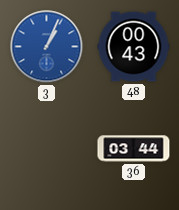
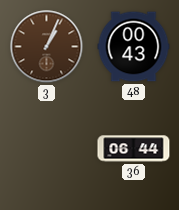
3 dial: blue -> brown
36: 03:44 -> 06:44
